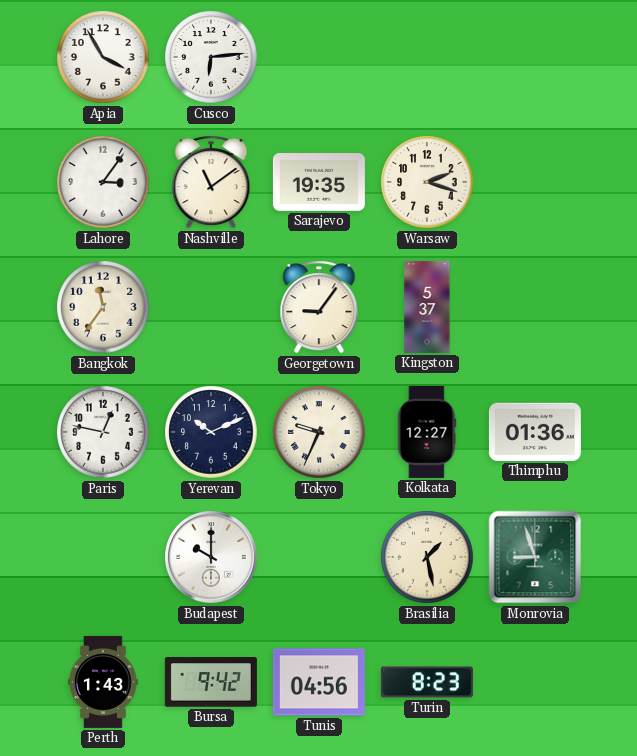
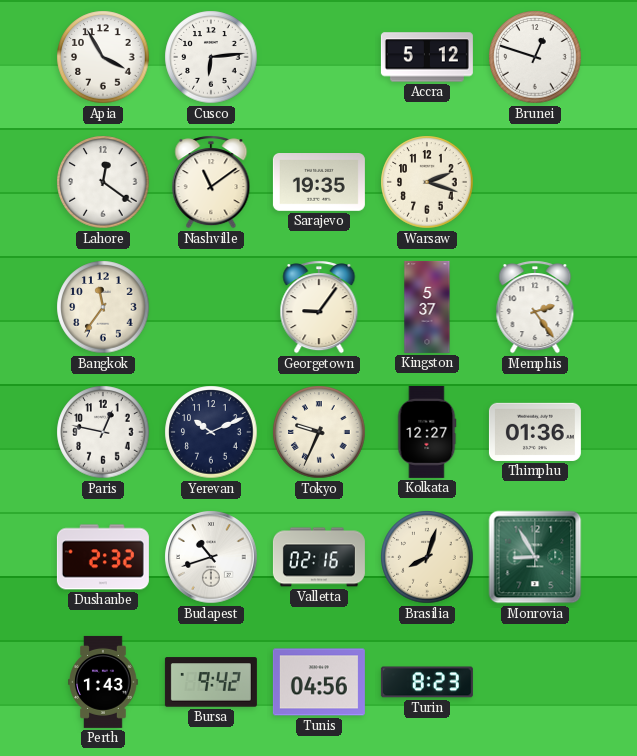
Accra: none -> 5:12
Brunei: none -> 12:48
Lahore: 3:06 -> 12:21
Memphis: none -> 2:24
Dushanbe: none -> 2:32
Budapest: 10:00 -> 10:42
Valletta: none -> 02:16
Brasilia: 1:28 -> 8:03
Monrovia: 8:57 -> 8:55
